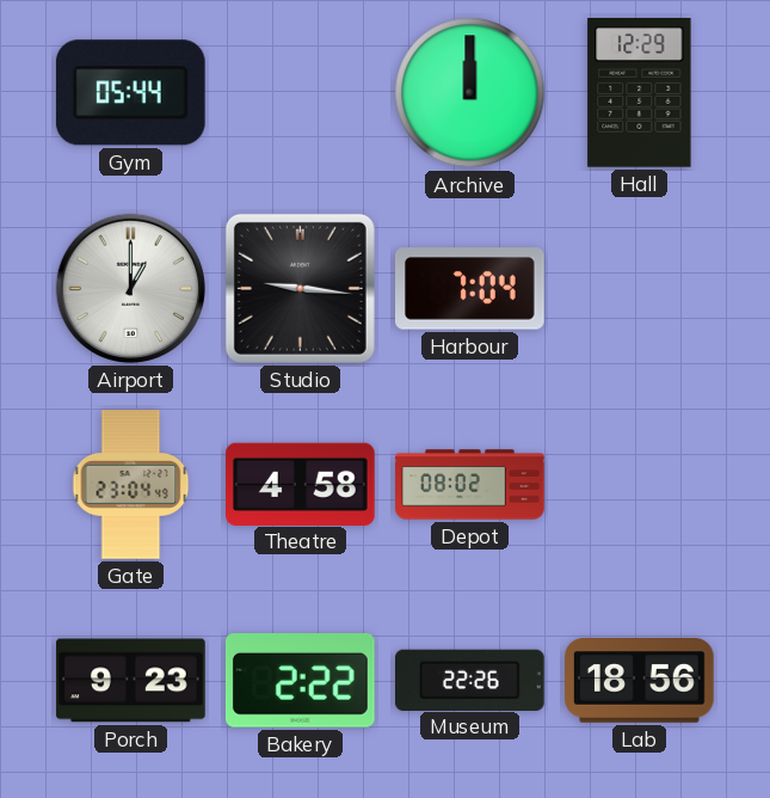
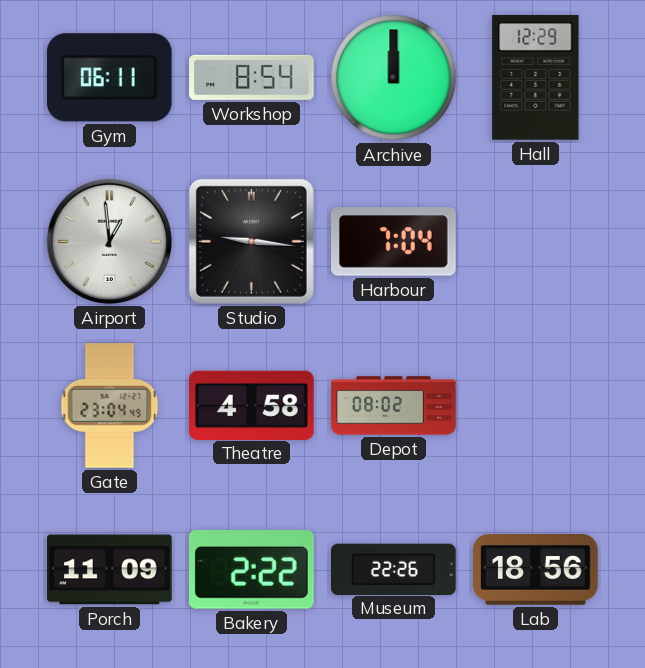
Gym: 05:44 -> 06:11
Workshop: none -> 8:54
Airport: 1:00 -> 12:59
Porch: 9:23 -> 11:09
